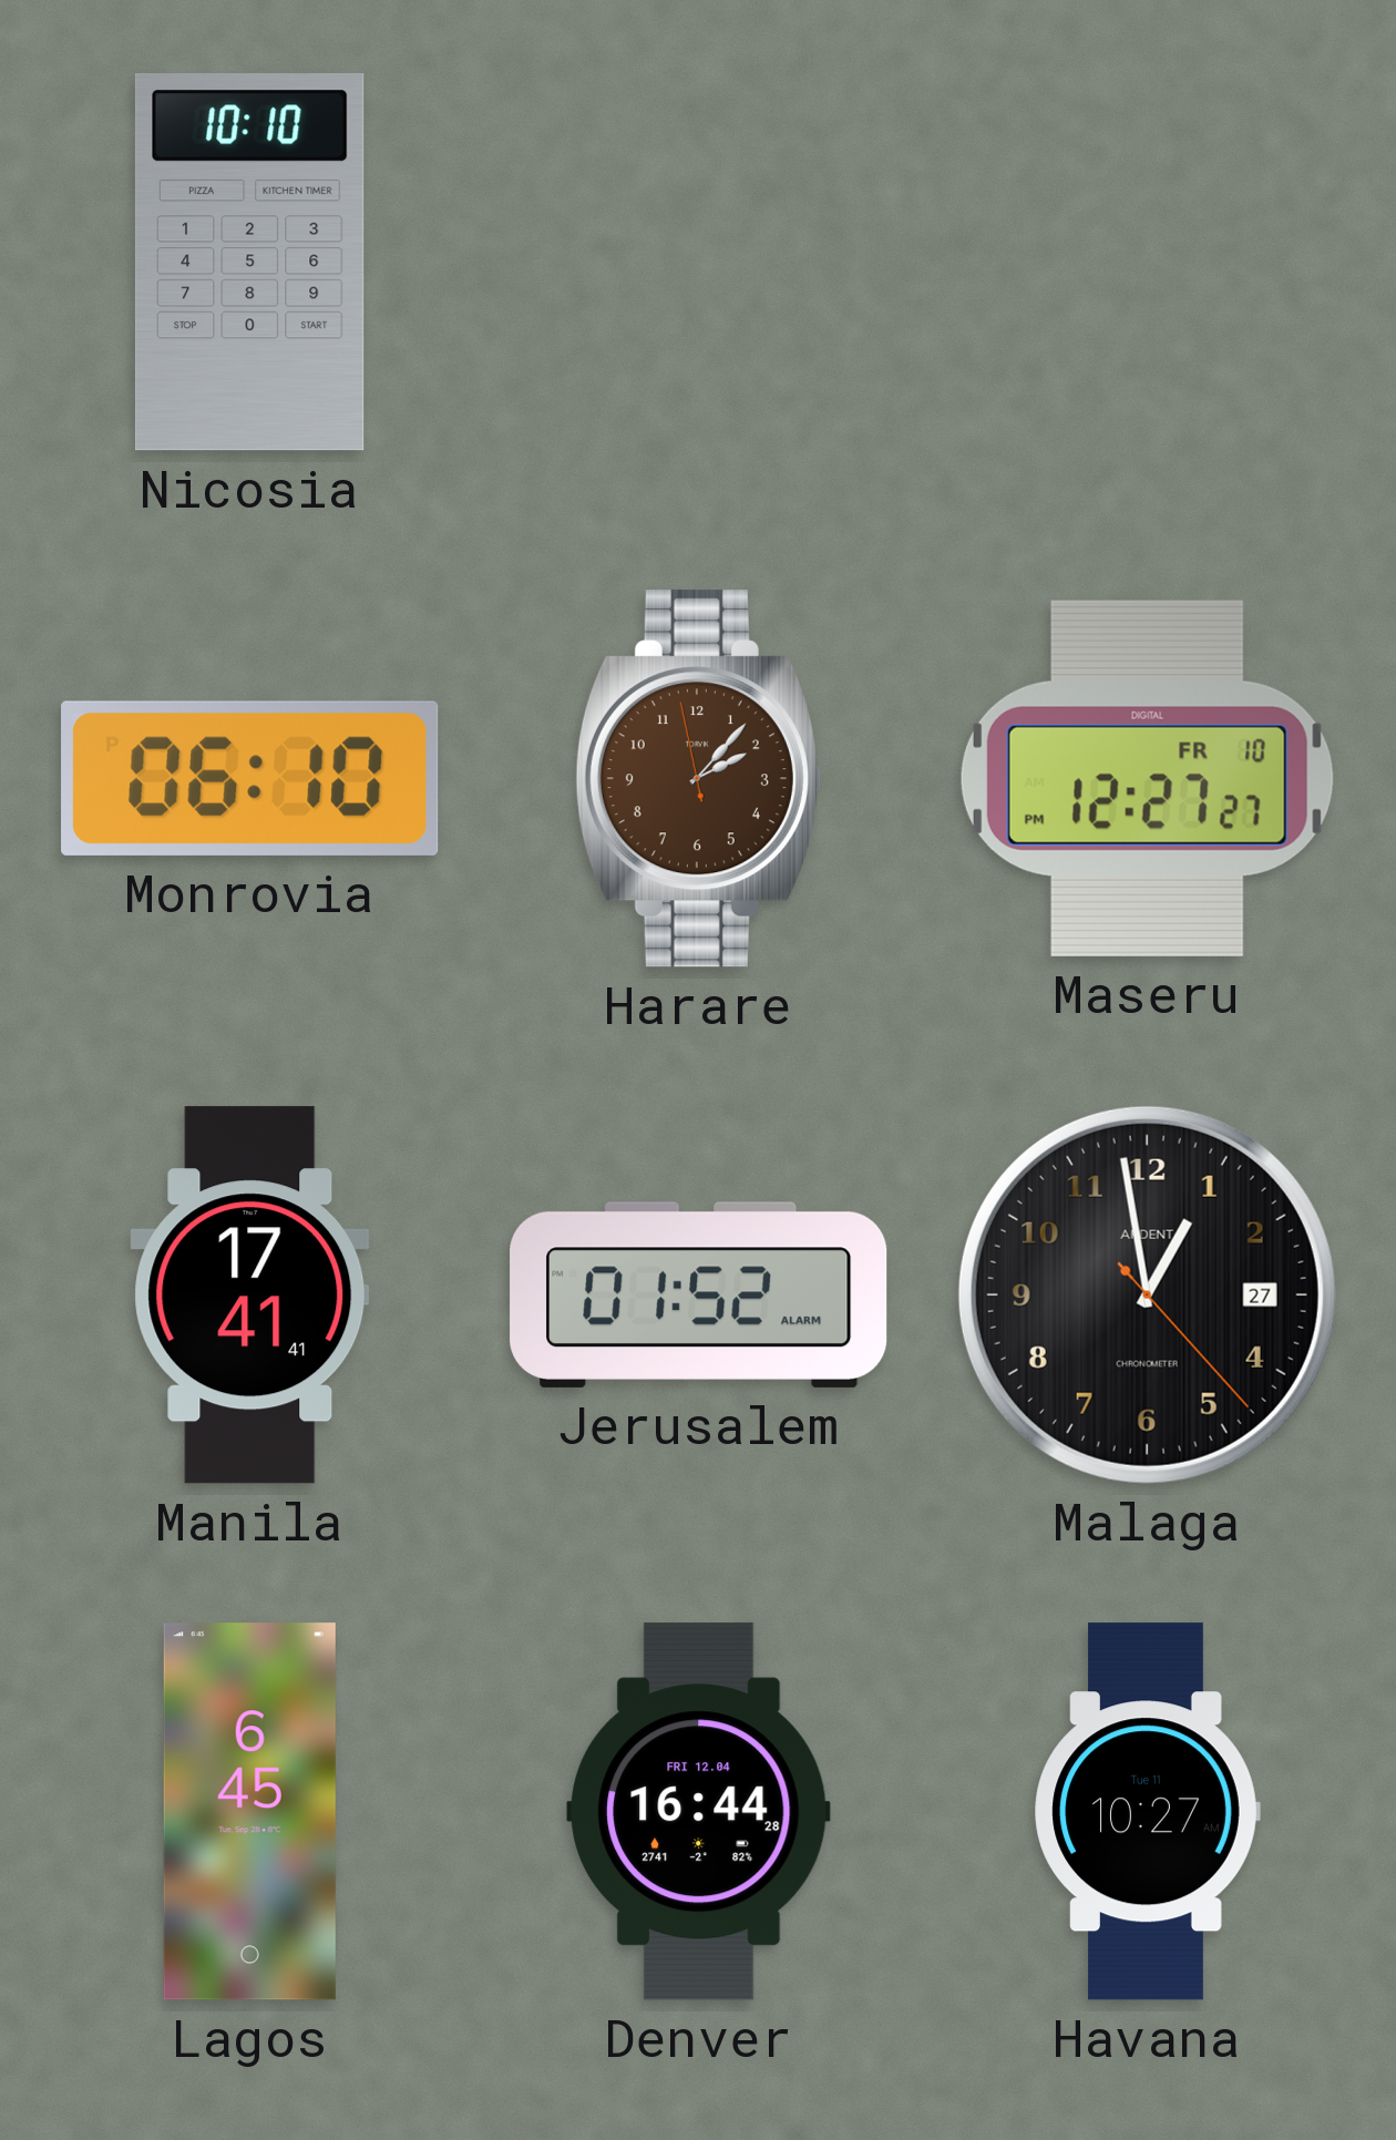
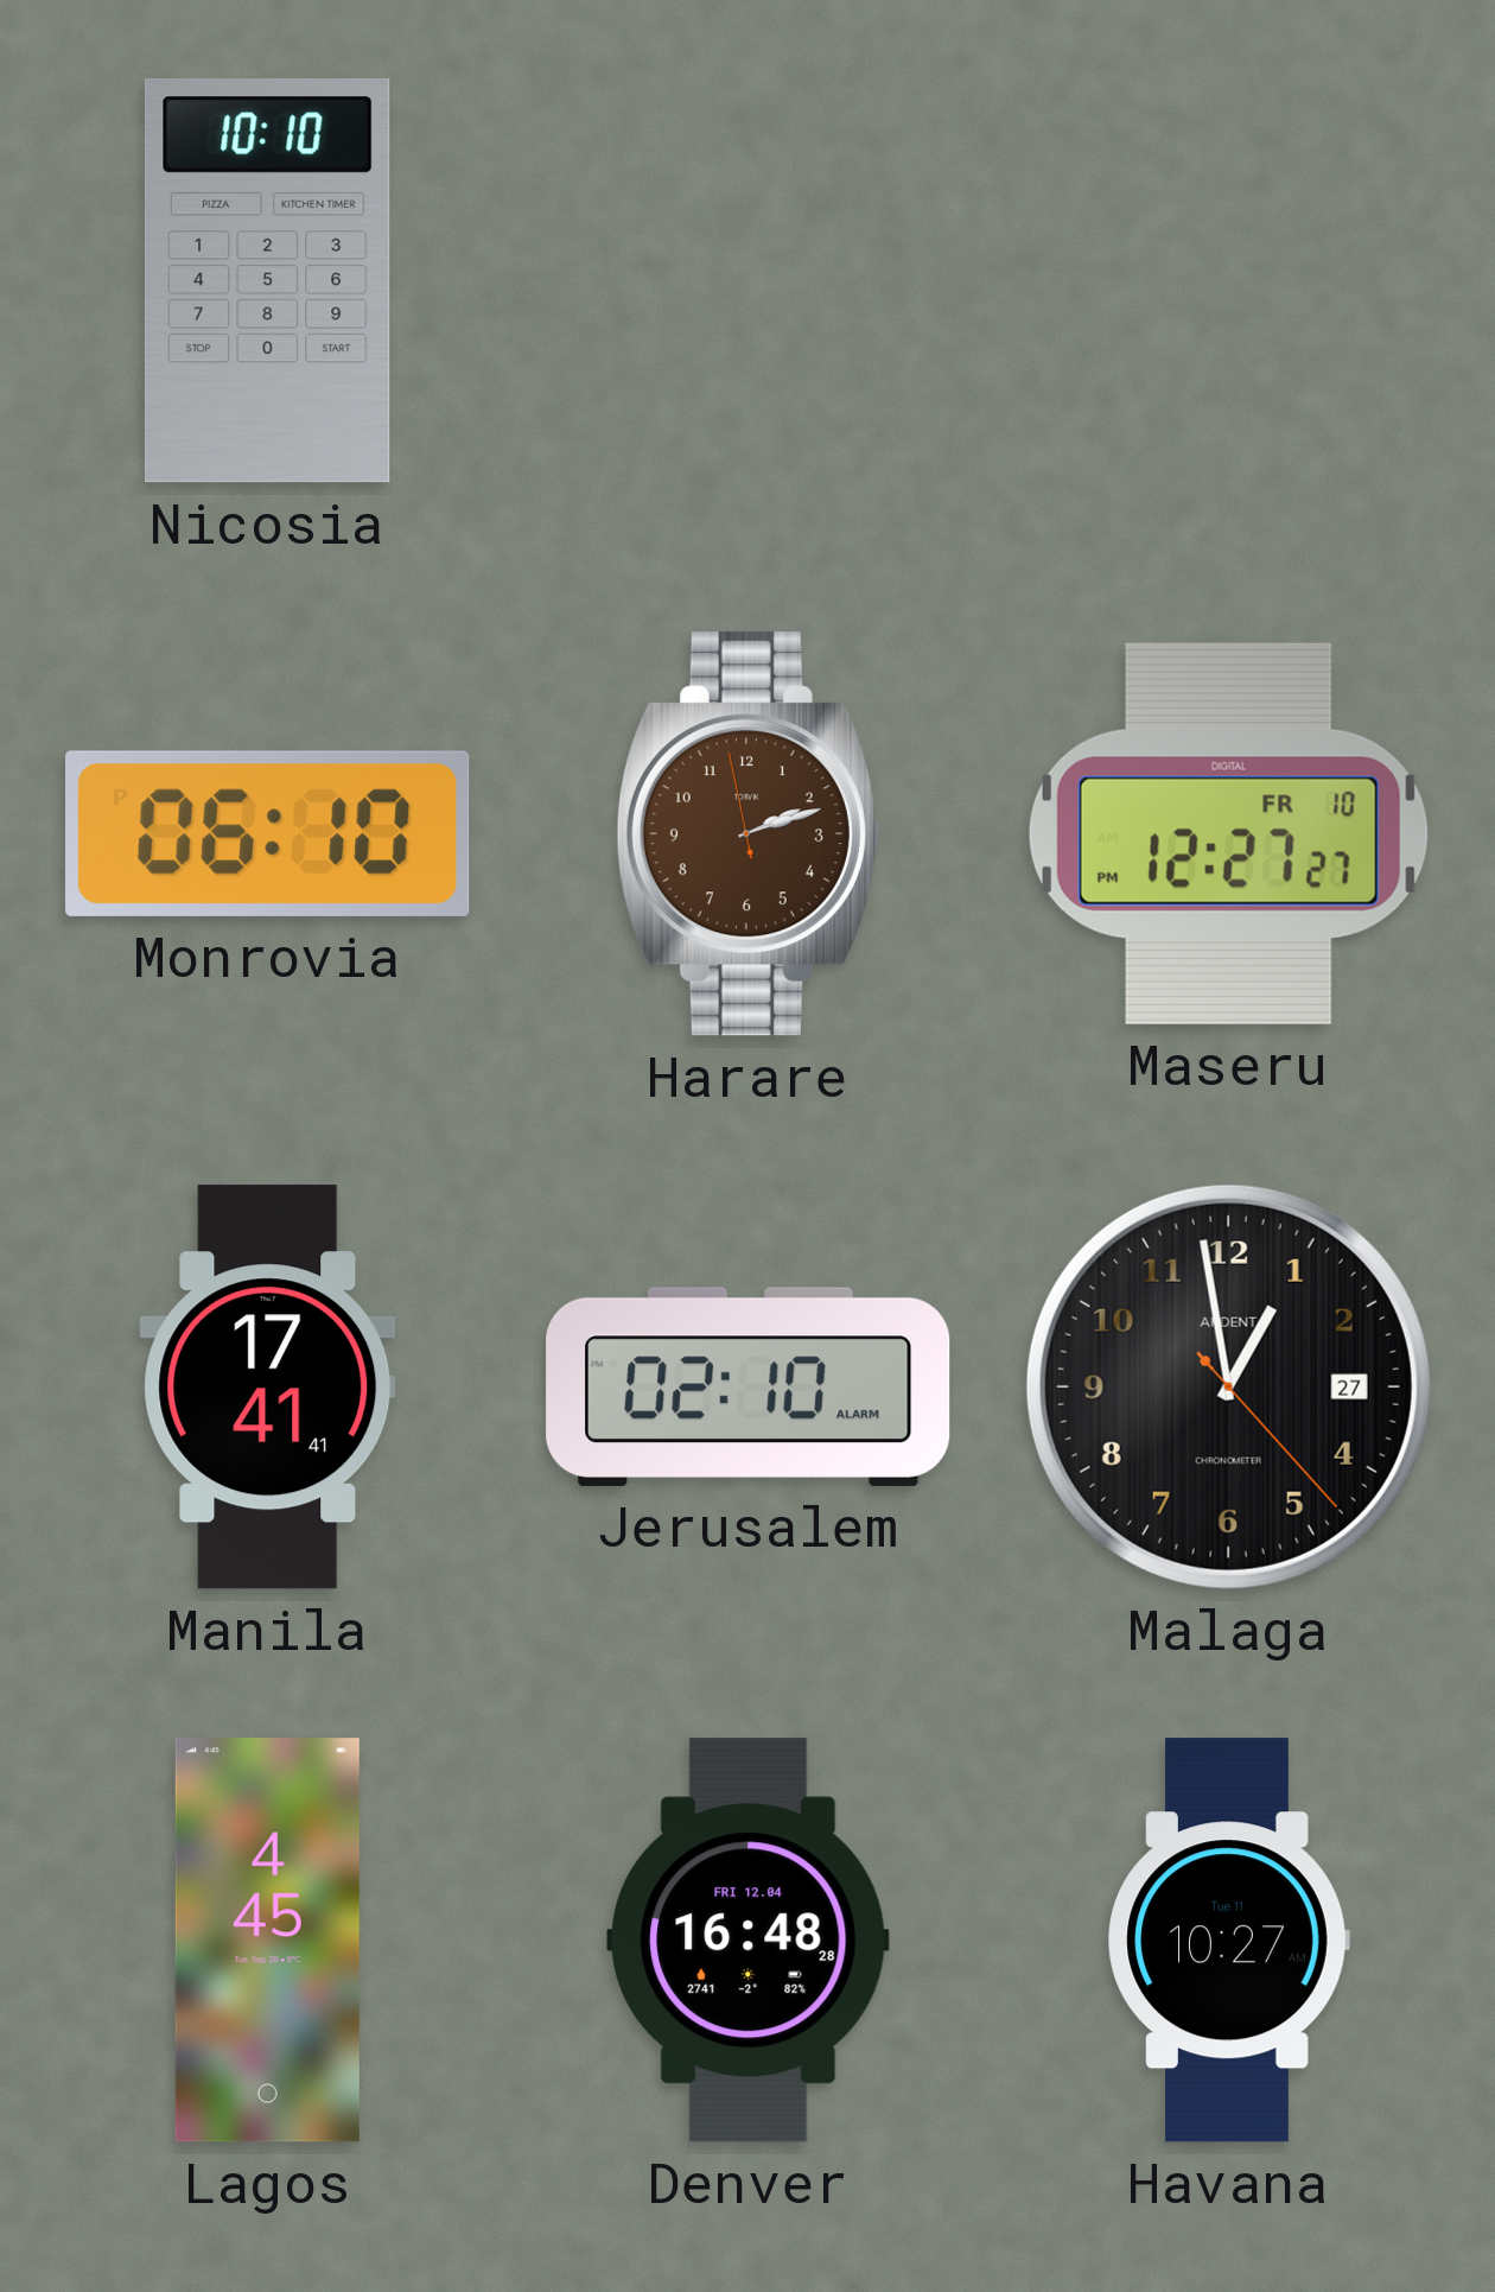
Harare: 2:06 -> 2:11
Jerusalem: 01:52 -> 02:10
Lagos: 6:45 -> 4:45
Denver: 16:44 -> 16:48
